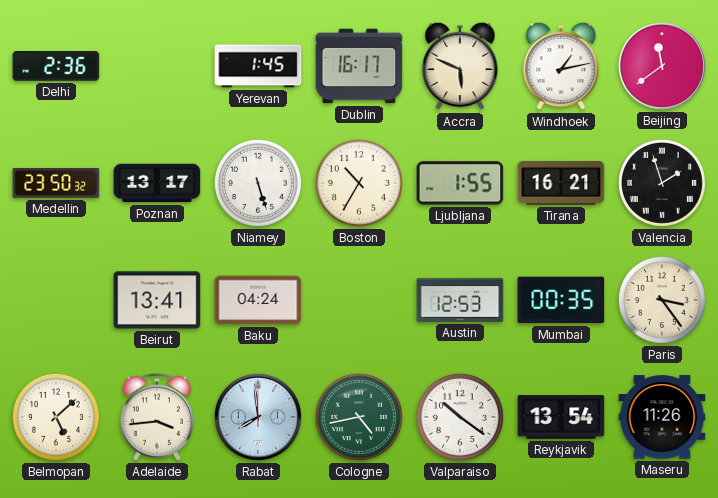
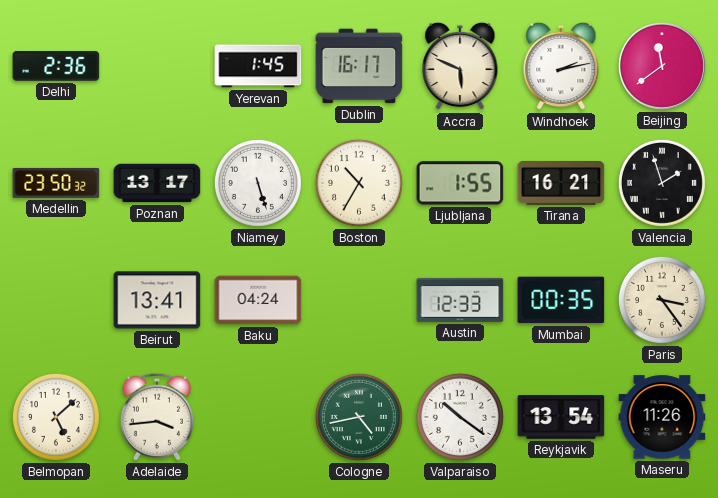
Windhoek: 1:13 -> 2:13
Austin: 12:53 -> 12:33
Rabat: 7:59 -> none
